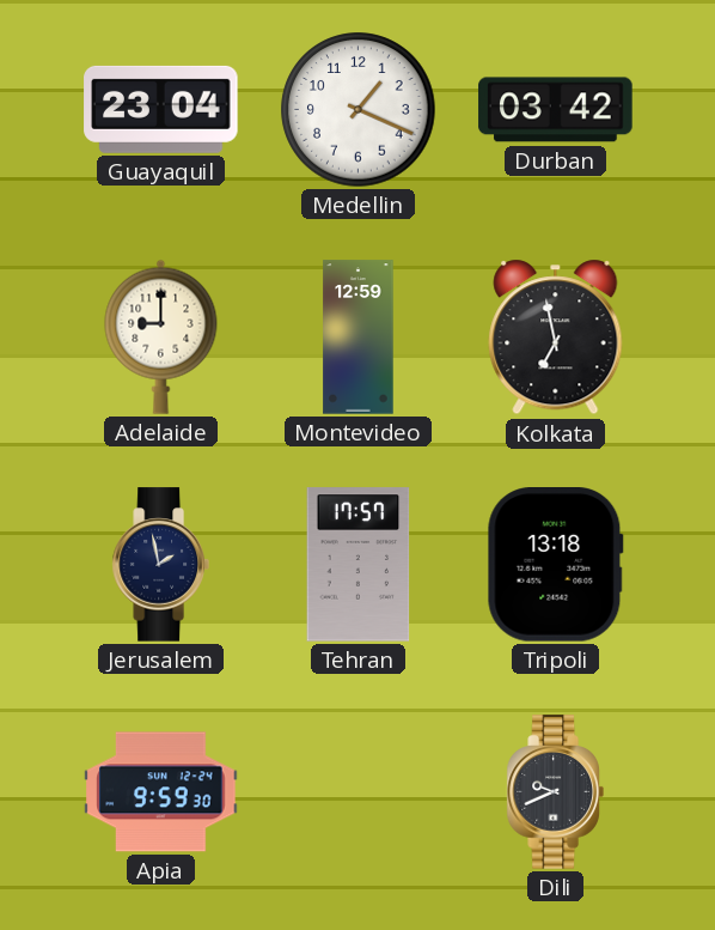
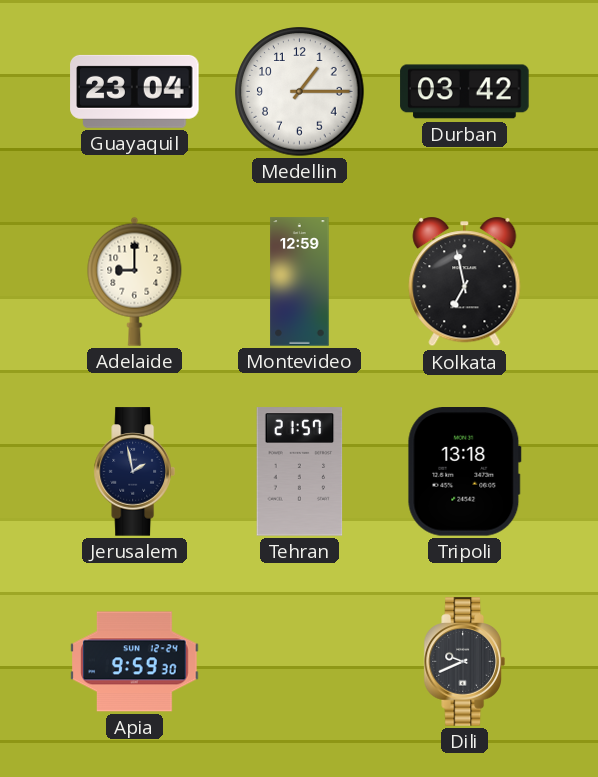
Medellin: 1:19 -> 1:15
Tehran: 17:57 -> 21:57
